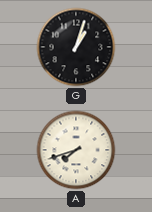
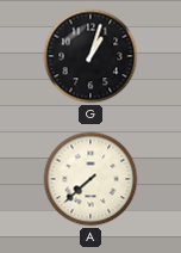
A: 7:42 -> 7:38
